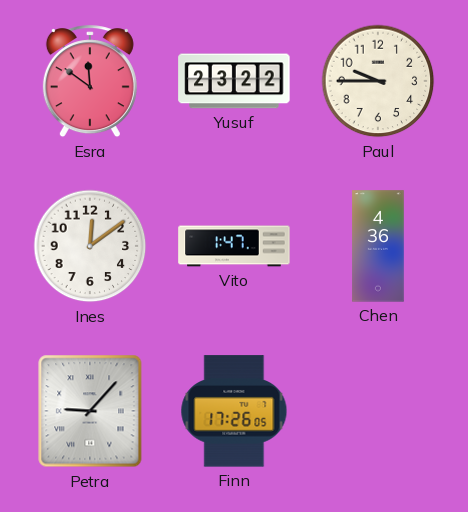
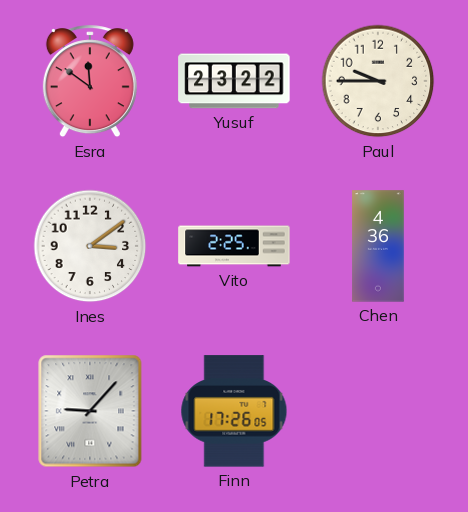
Ines: 12:09 -> 3:09
Vito: 1:47 -> 2:25
